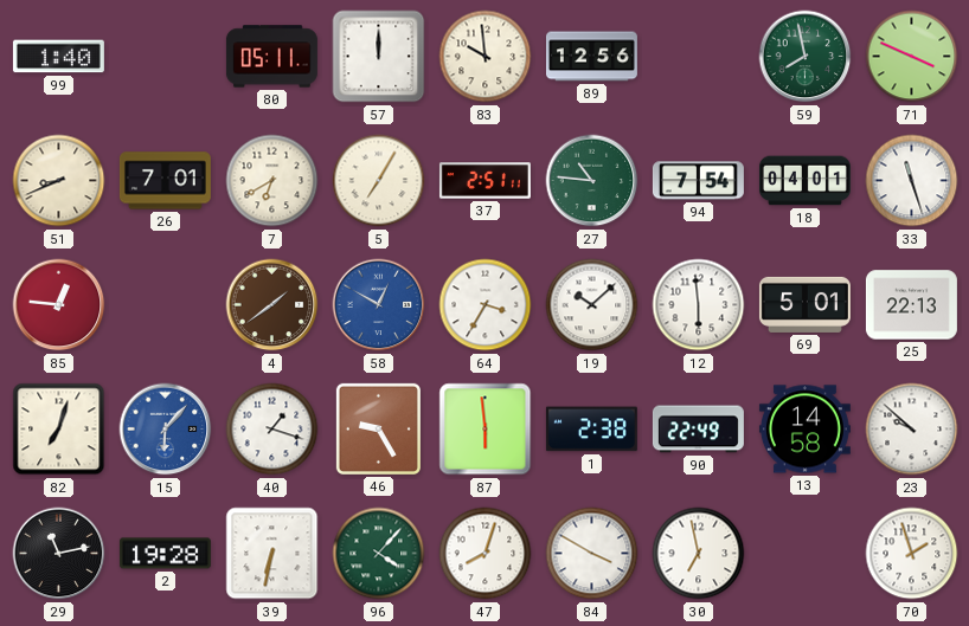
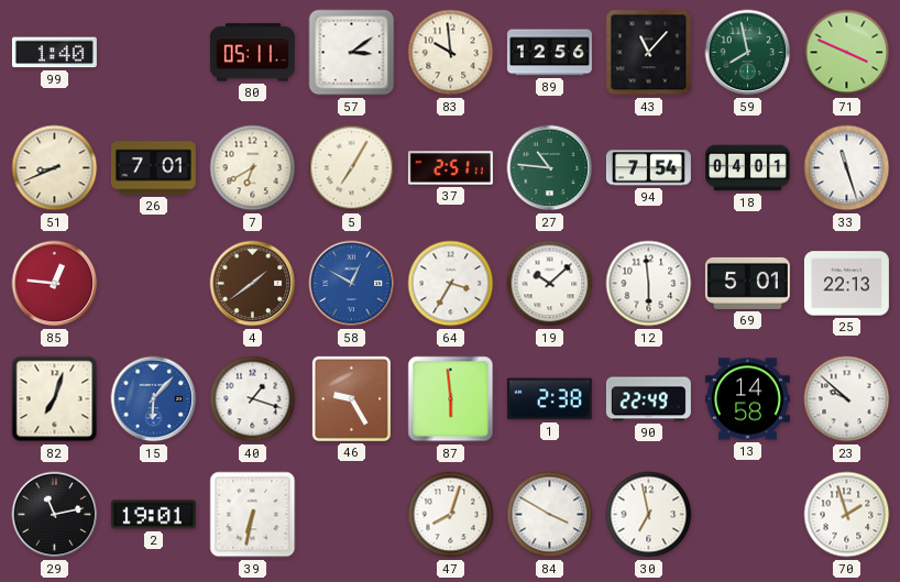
57: 12:00 -> 3:09
43: none -> 11:07
2: 19:28 -> 19:01
96: 4:07 -> none
